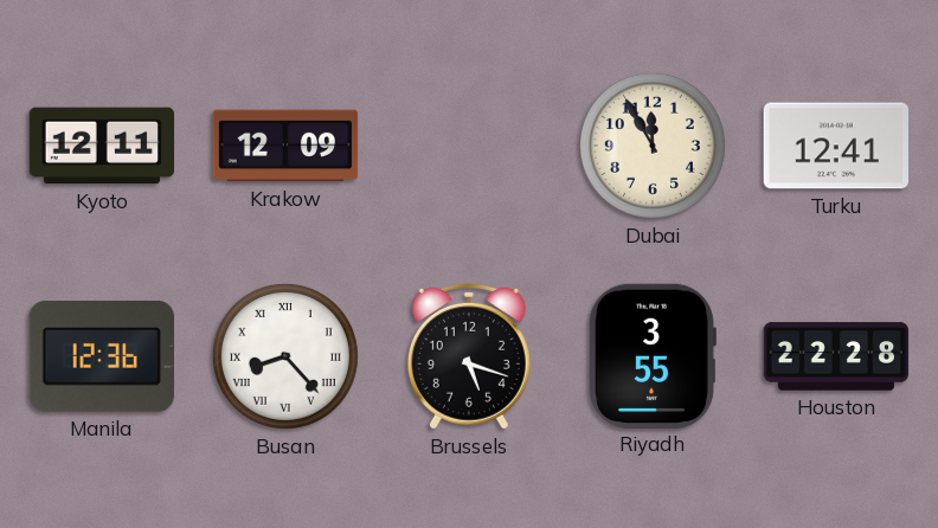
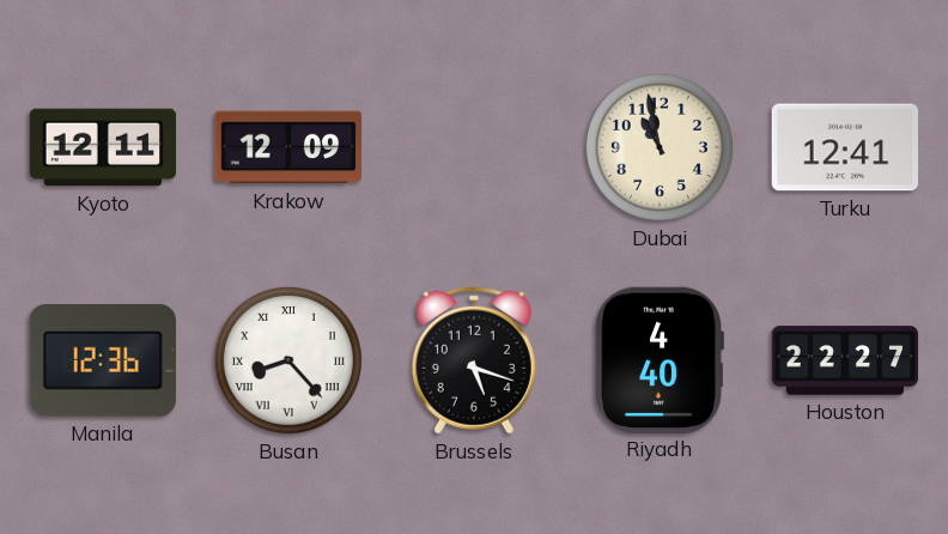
Dubai: 11:55 -> 10:58
Riyadh: 3:55 -> 4:40
Houston: 22:28 -> 22:27
